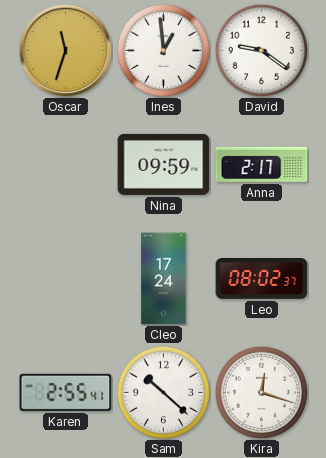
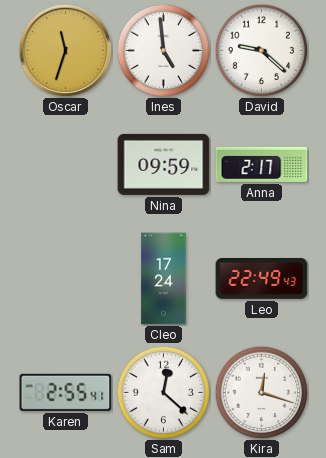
Ines: 12:59 -> 4:59
David: 9:21 -> 9:22
Leo: 08:02 -> 22:49
Sam: 10:22 -> 12:22
